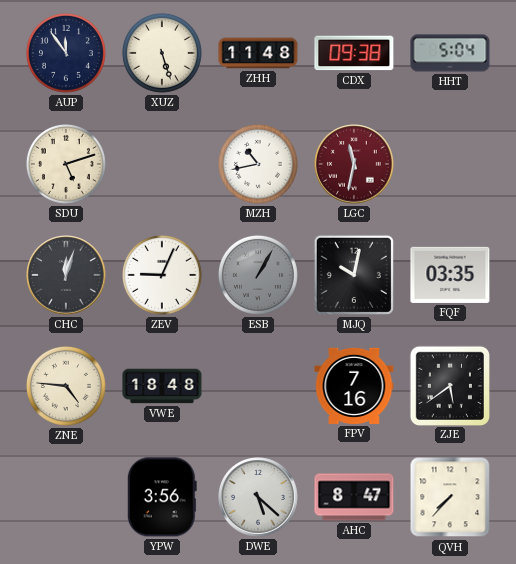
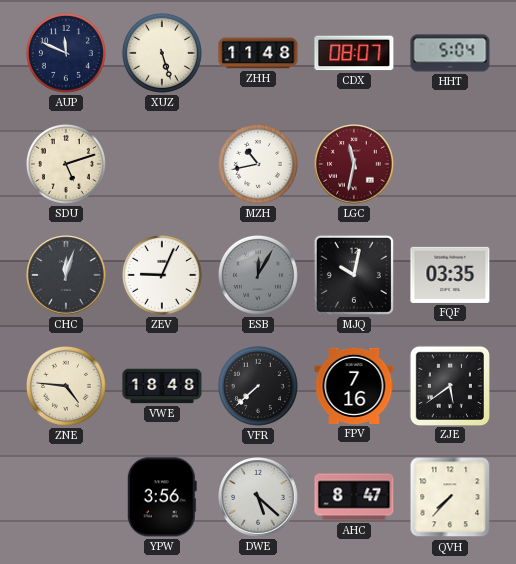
AUP: 11:54 -> 11:49
CDX: 09:38 -> 08:07
ESB: 1:05 -> 12:05
VFR: none -> 7:38
